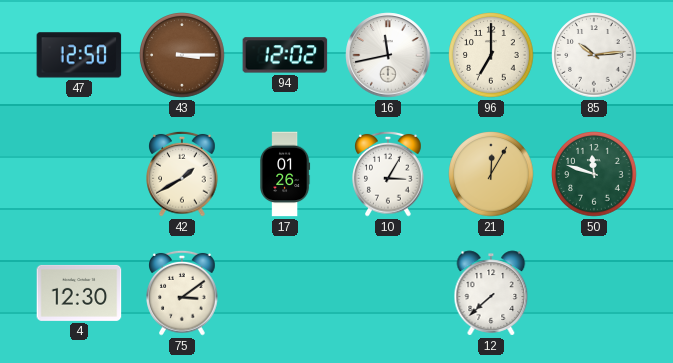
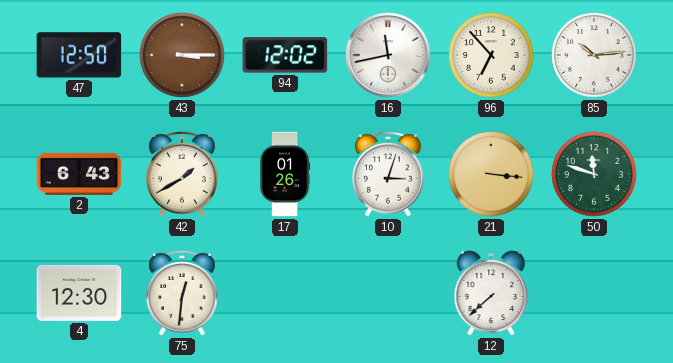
96: 7:00 -> 6:53
2: none -> 6:43
10: 3:05 -> 3:03
21: 12:05 -> 3:16
75: 3:09 -> 12:31
